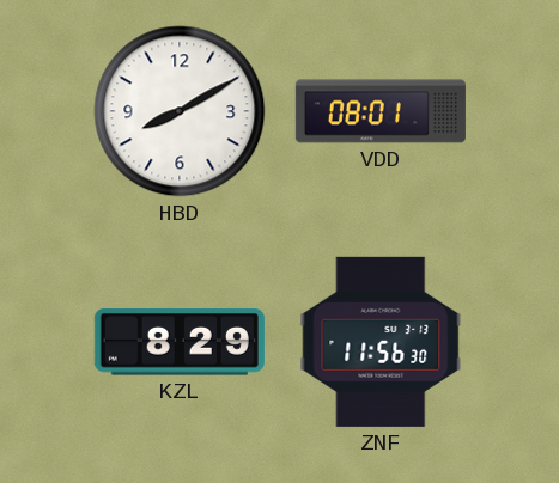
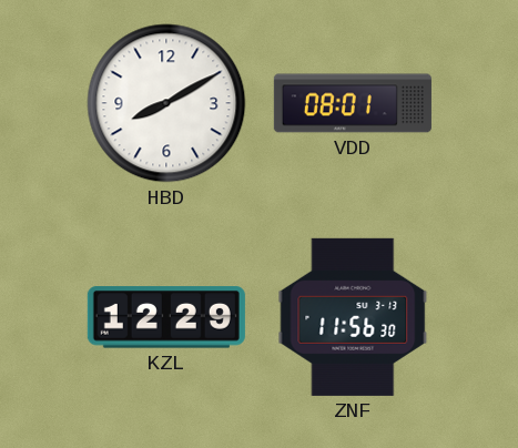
KZL: 8:29 -> 12:29
